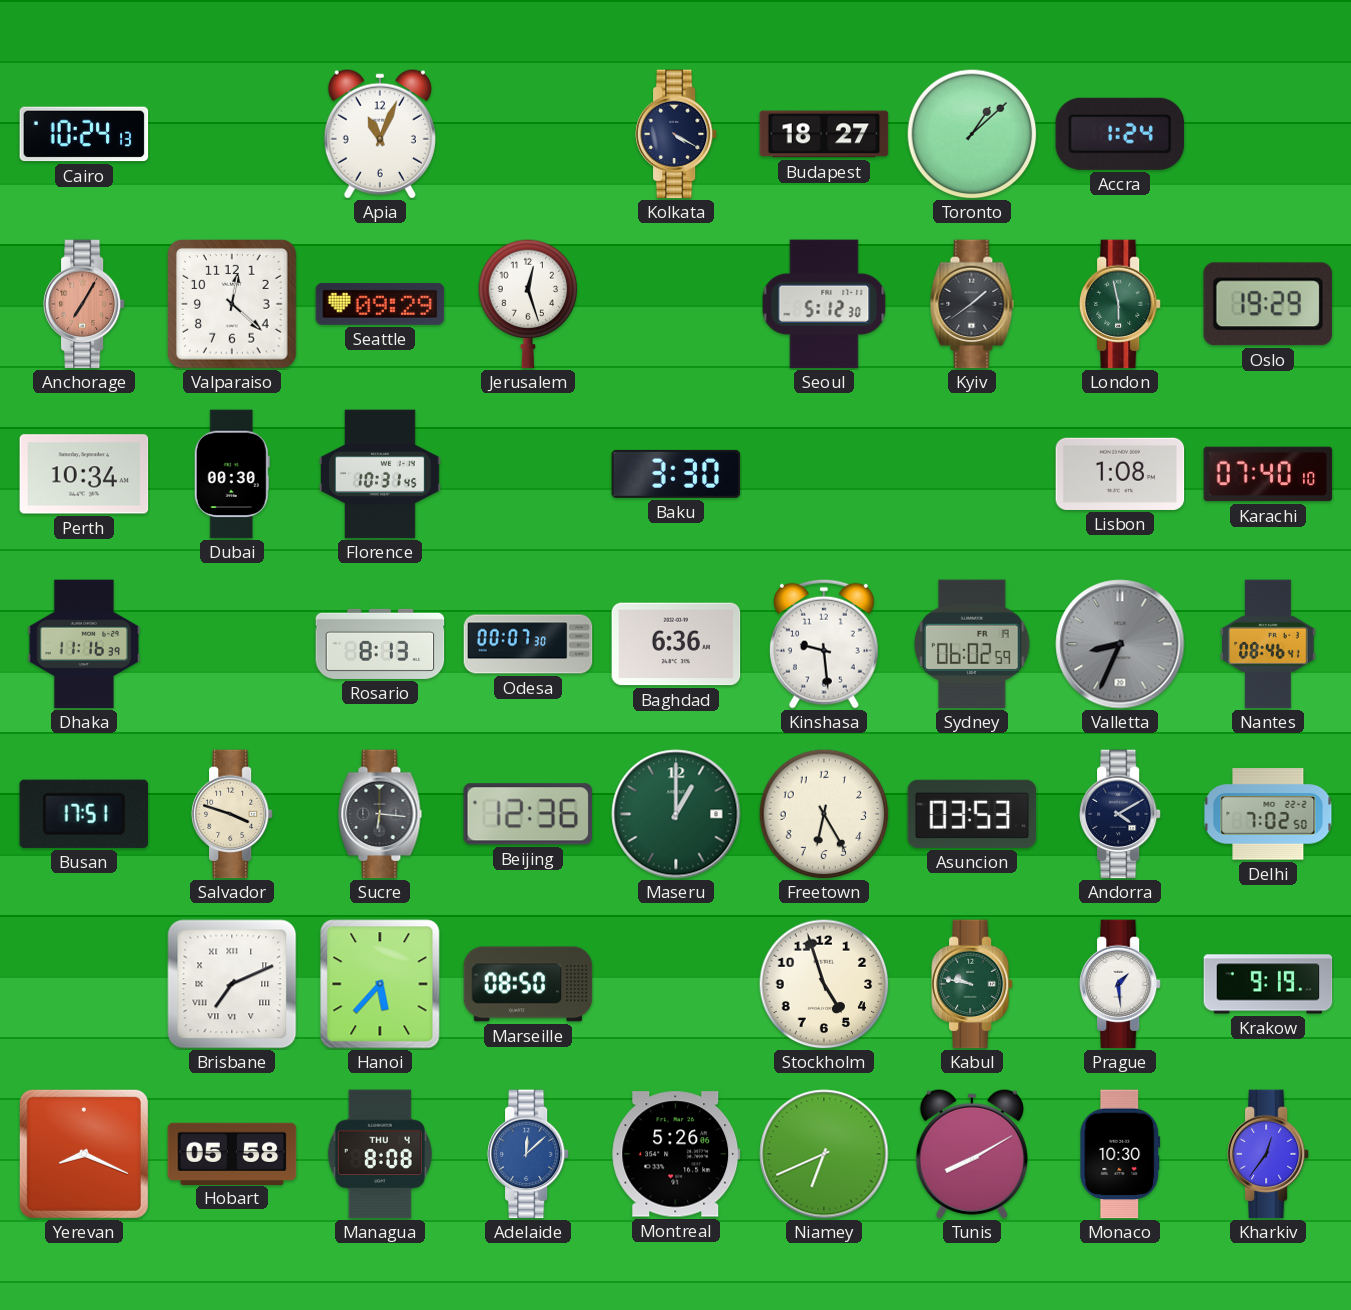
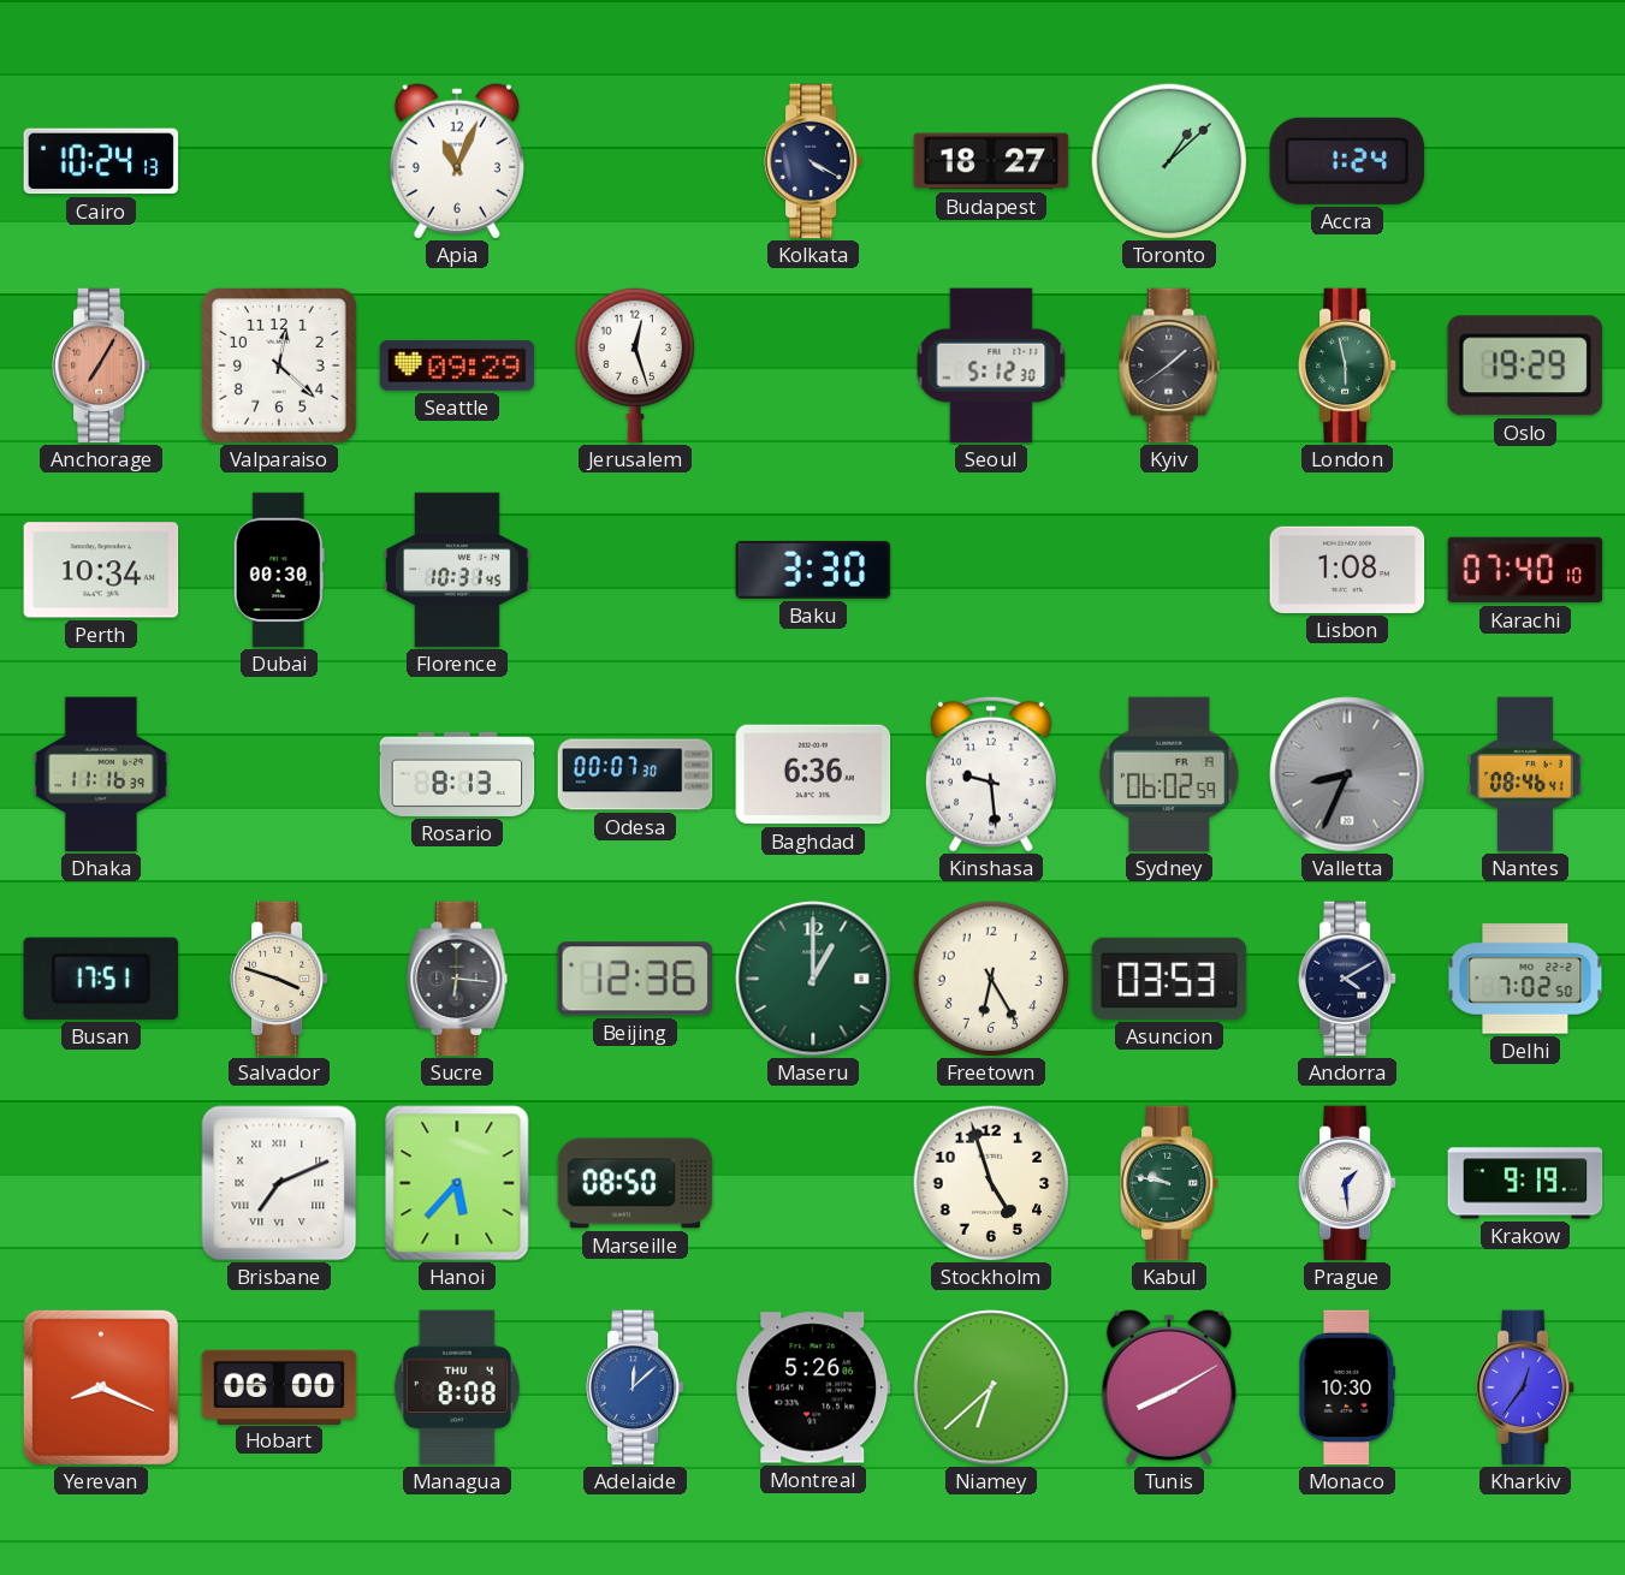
Hobart: 05:58 -> 06:00
Niamey: 6:41 -> 6:38
